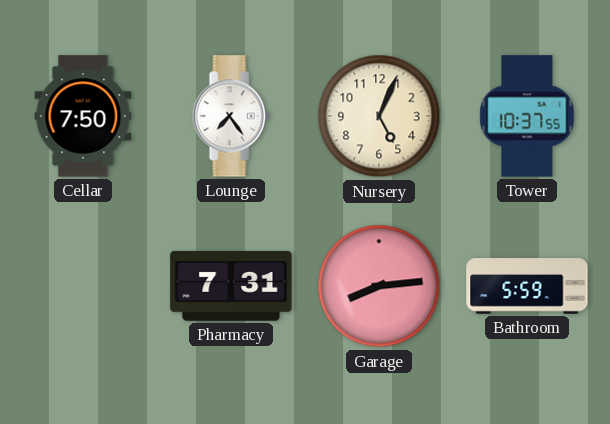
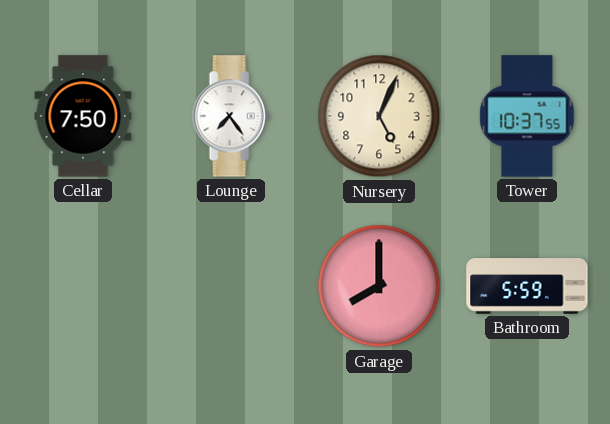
Pharmacy: 7:31 -> none
Garage: 8:14 -> 8:00
